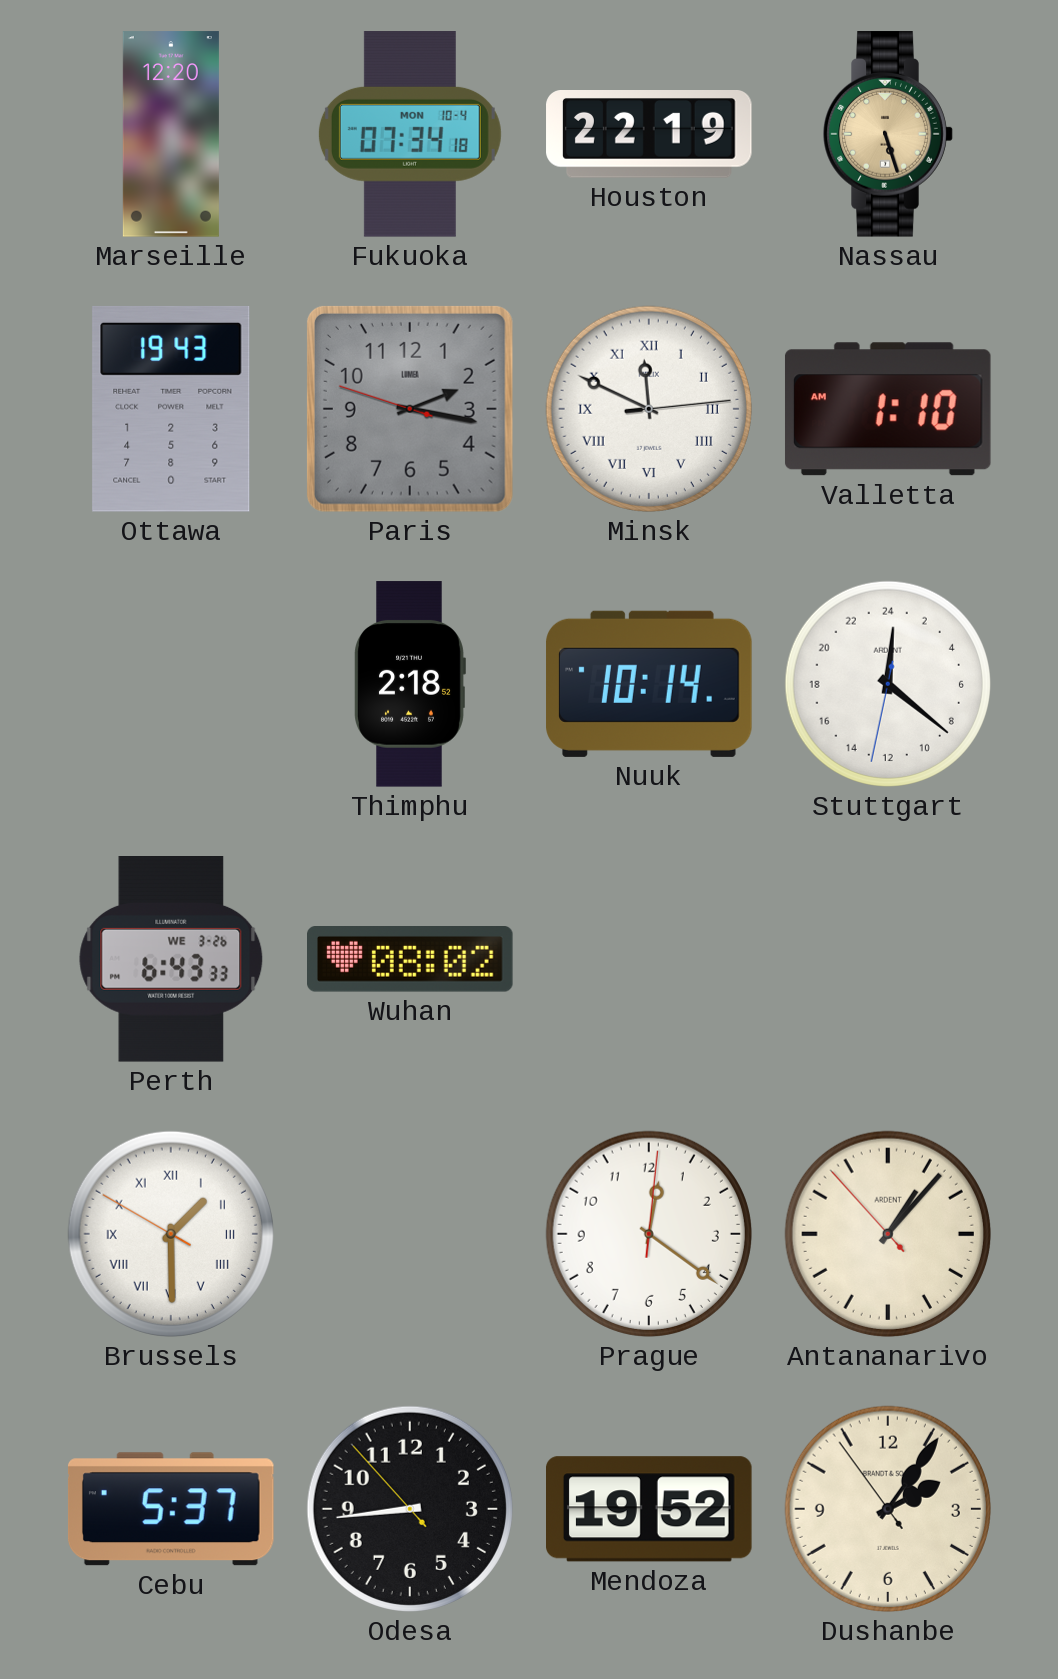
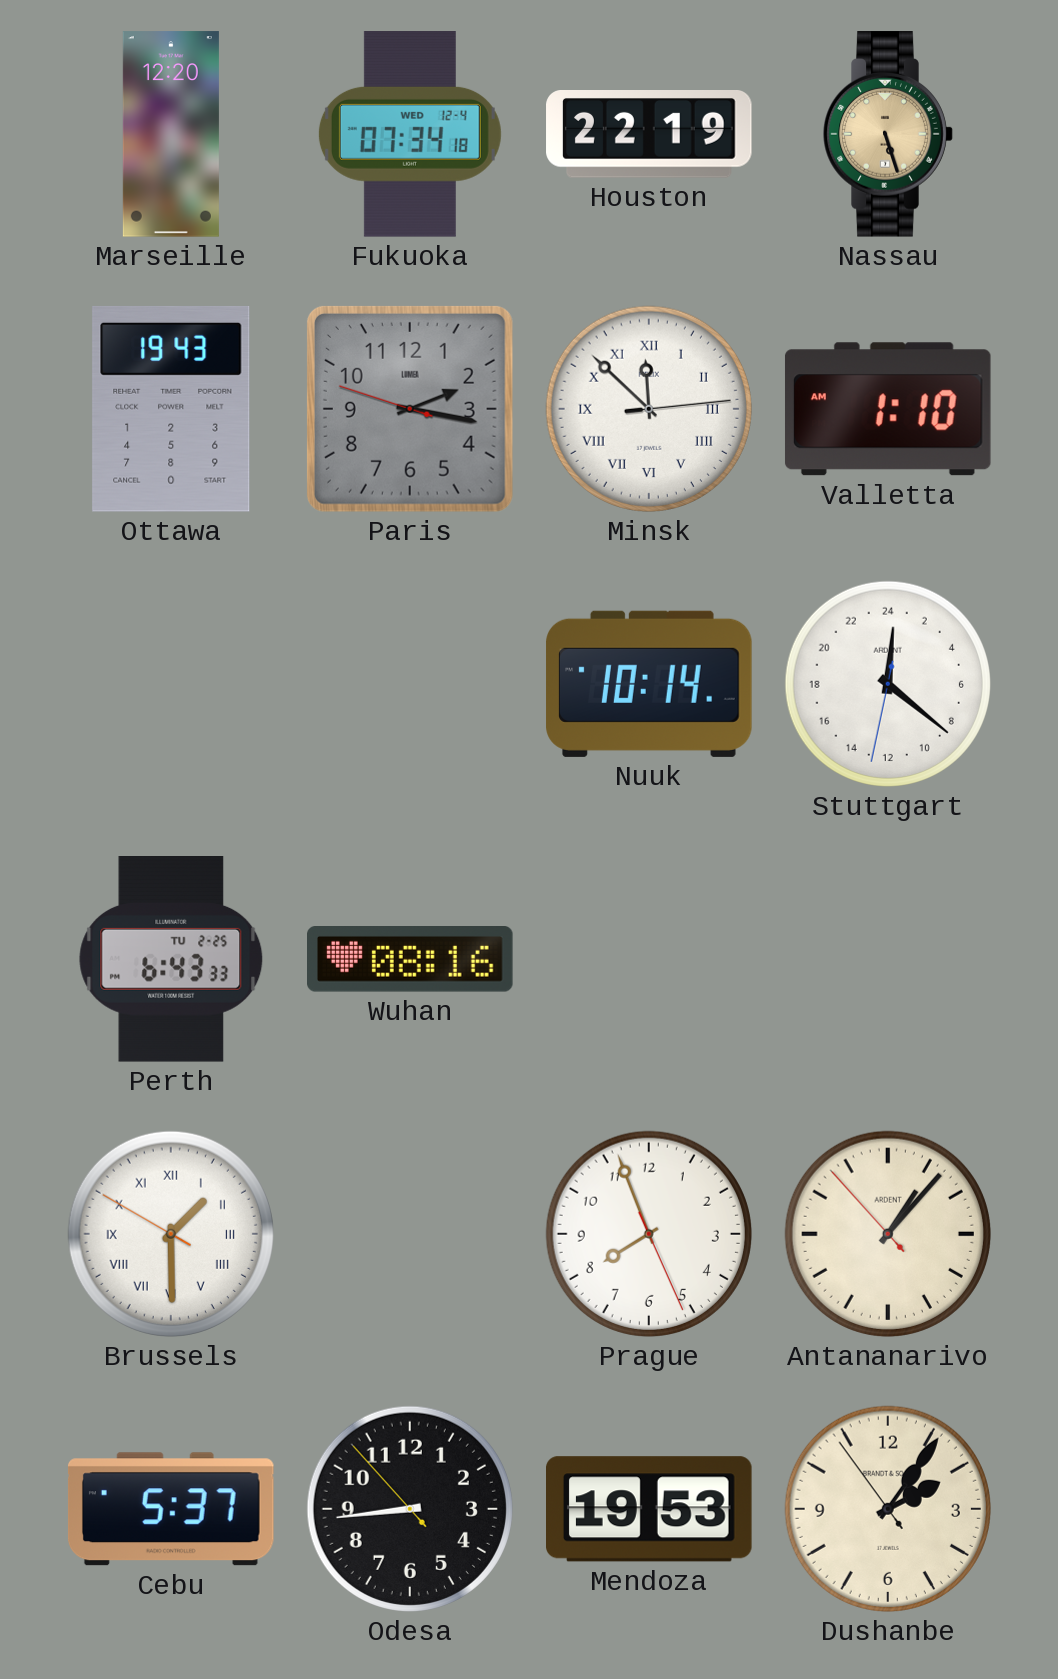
Fukuoka date: MON 10-4 -> WED 12-4
Minsk: 11:49 -> 11:52
Thimphu: 2:18 -> none
Perth date: WE 3-26 -> TU 2-25
Wuhan: 08:02 -> 08:16
Prague: 12:21 -> 7:56
Mendoza: 19:52 -> 19:53
